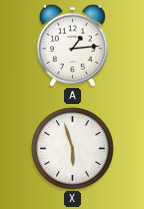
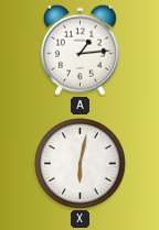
X: 5:57 -> 6:02
